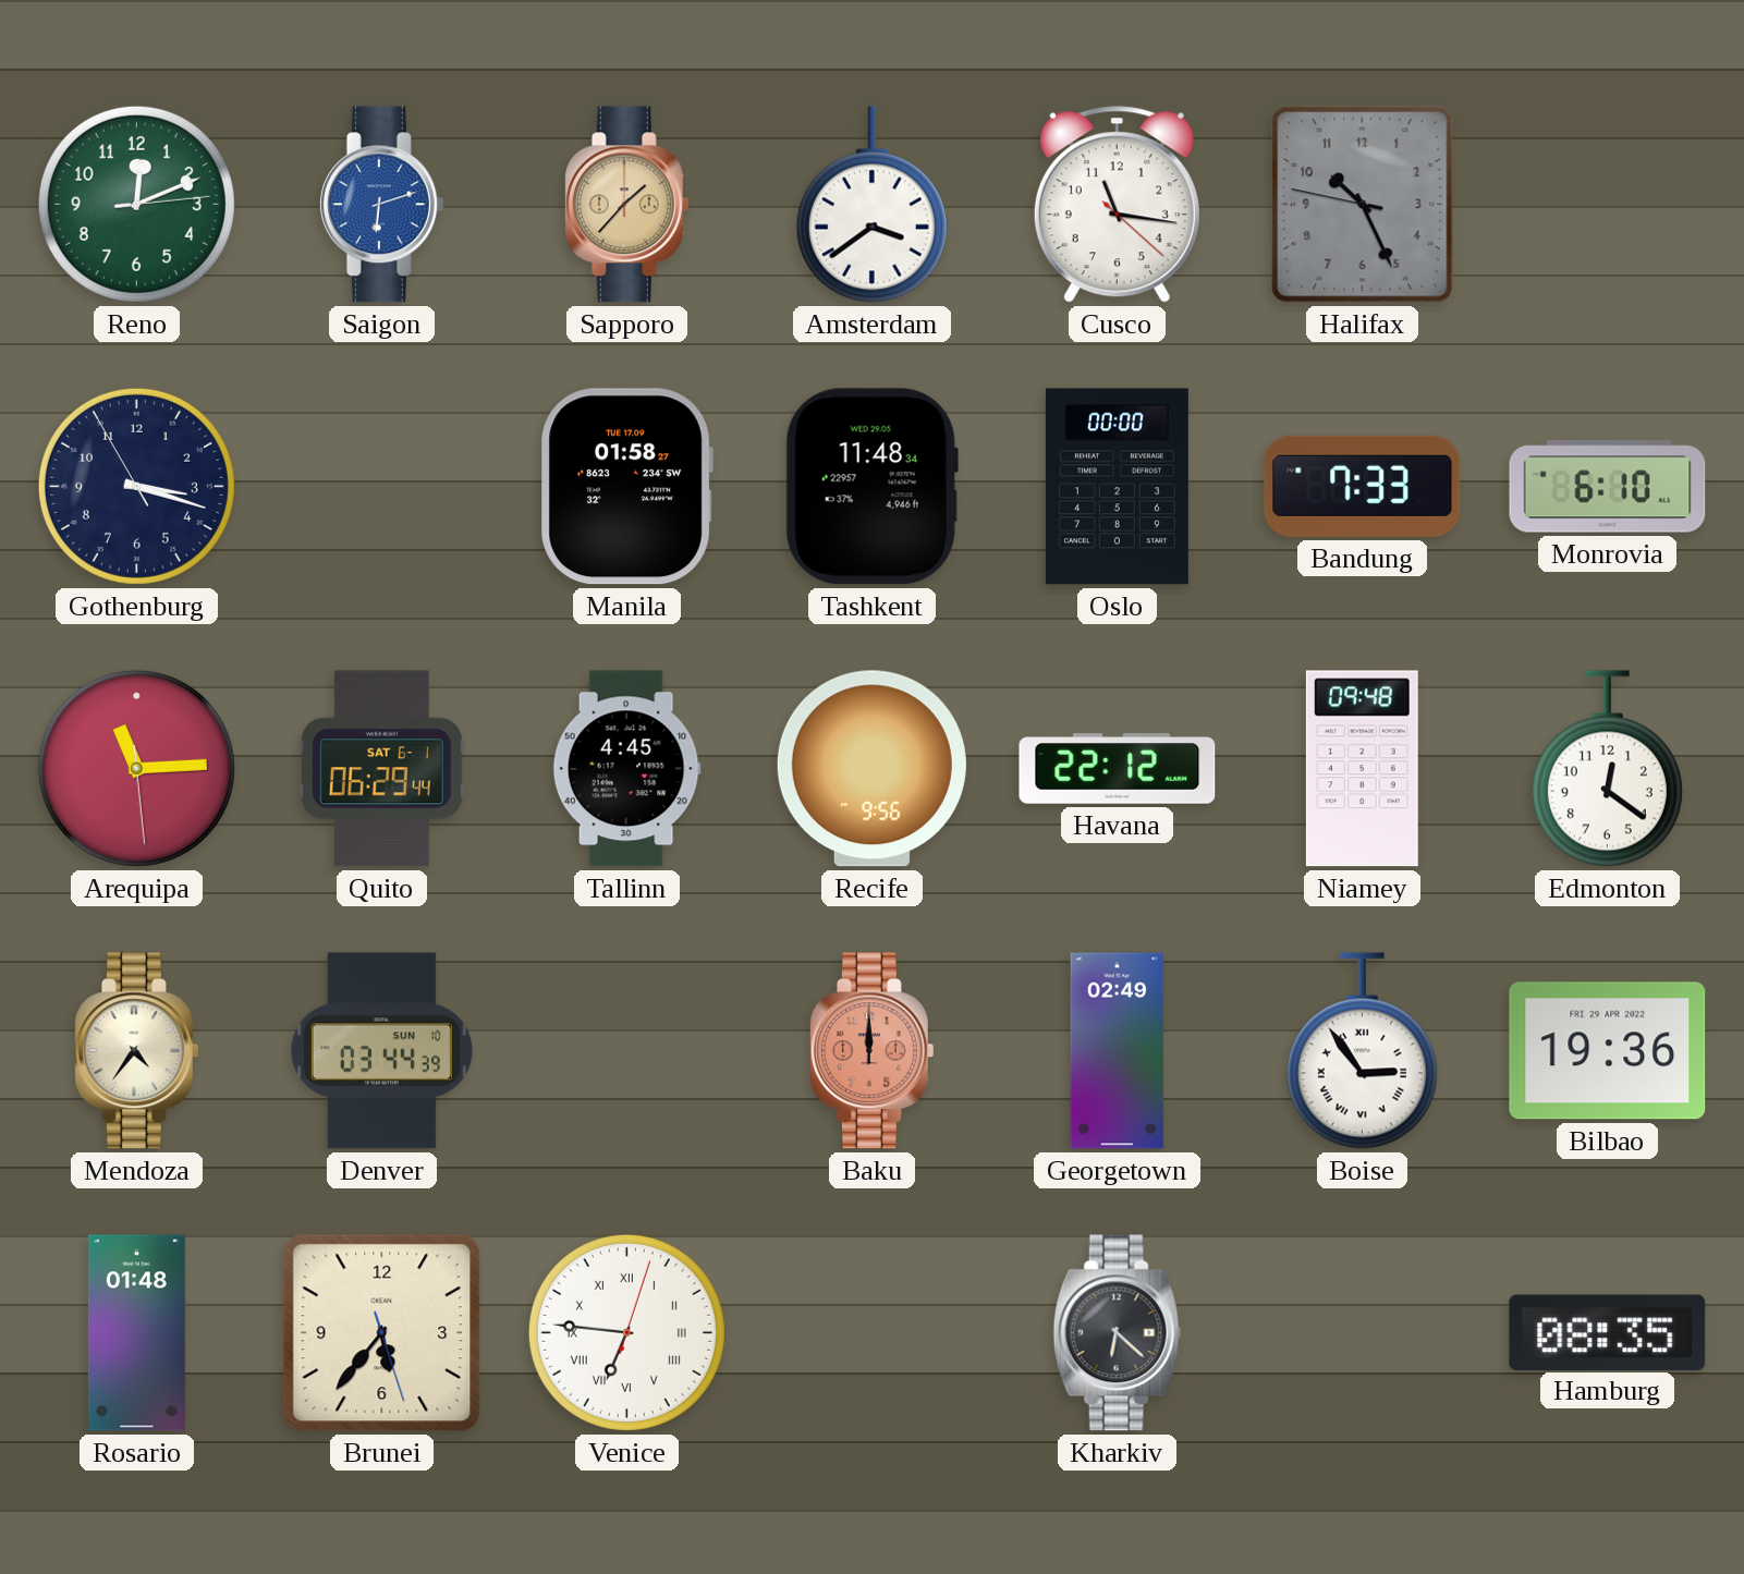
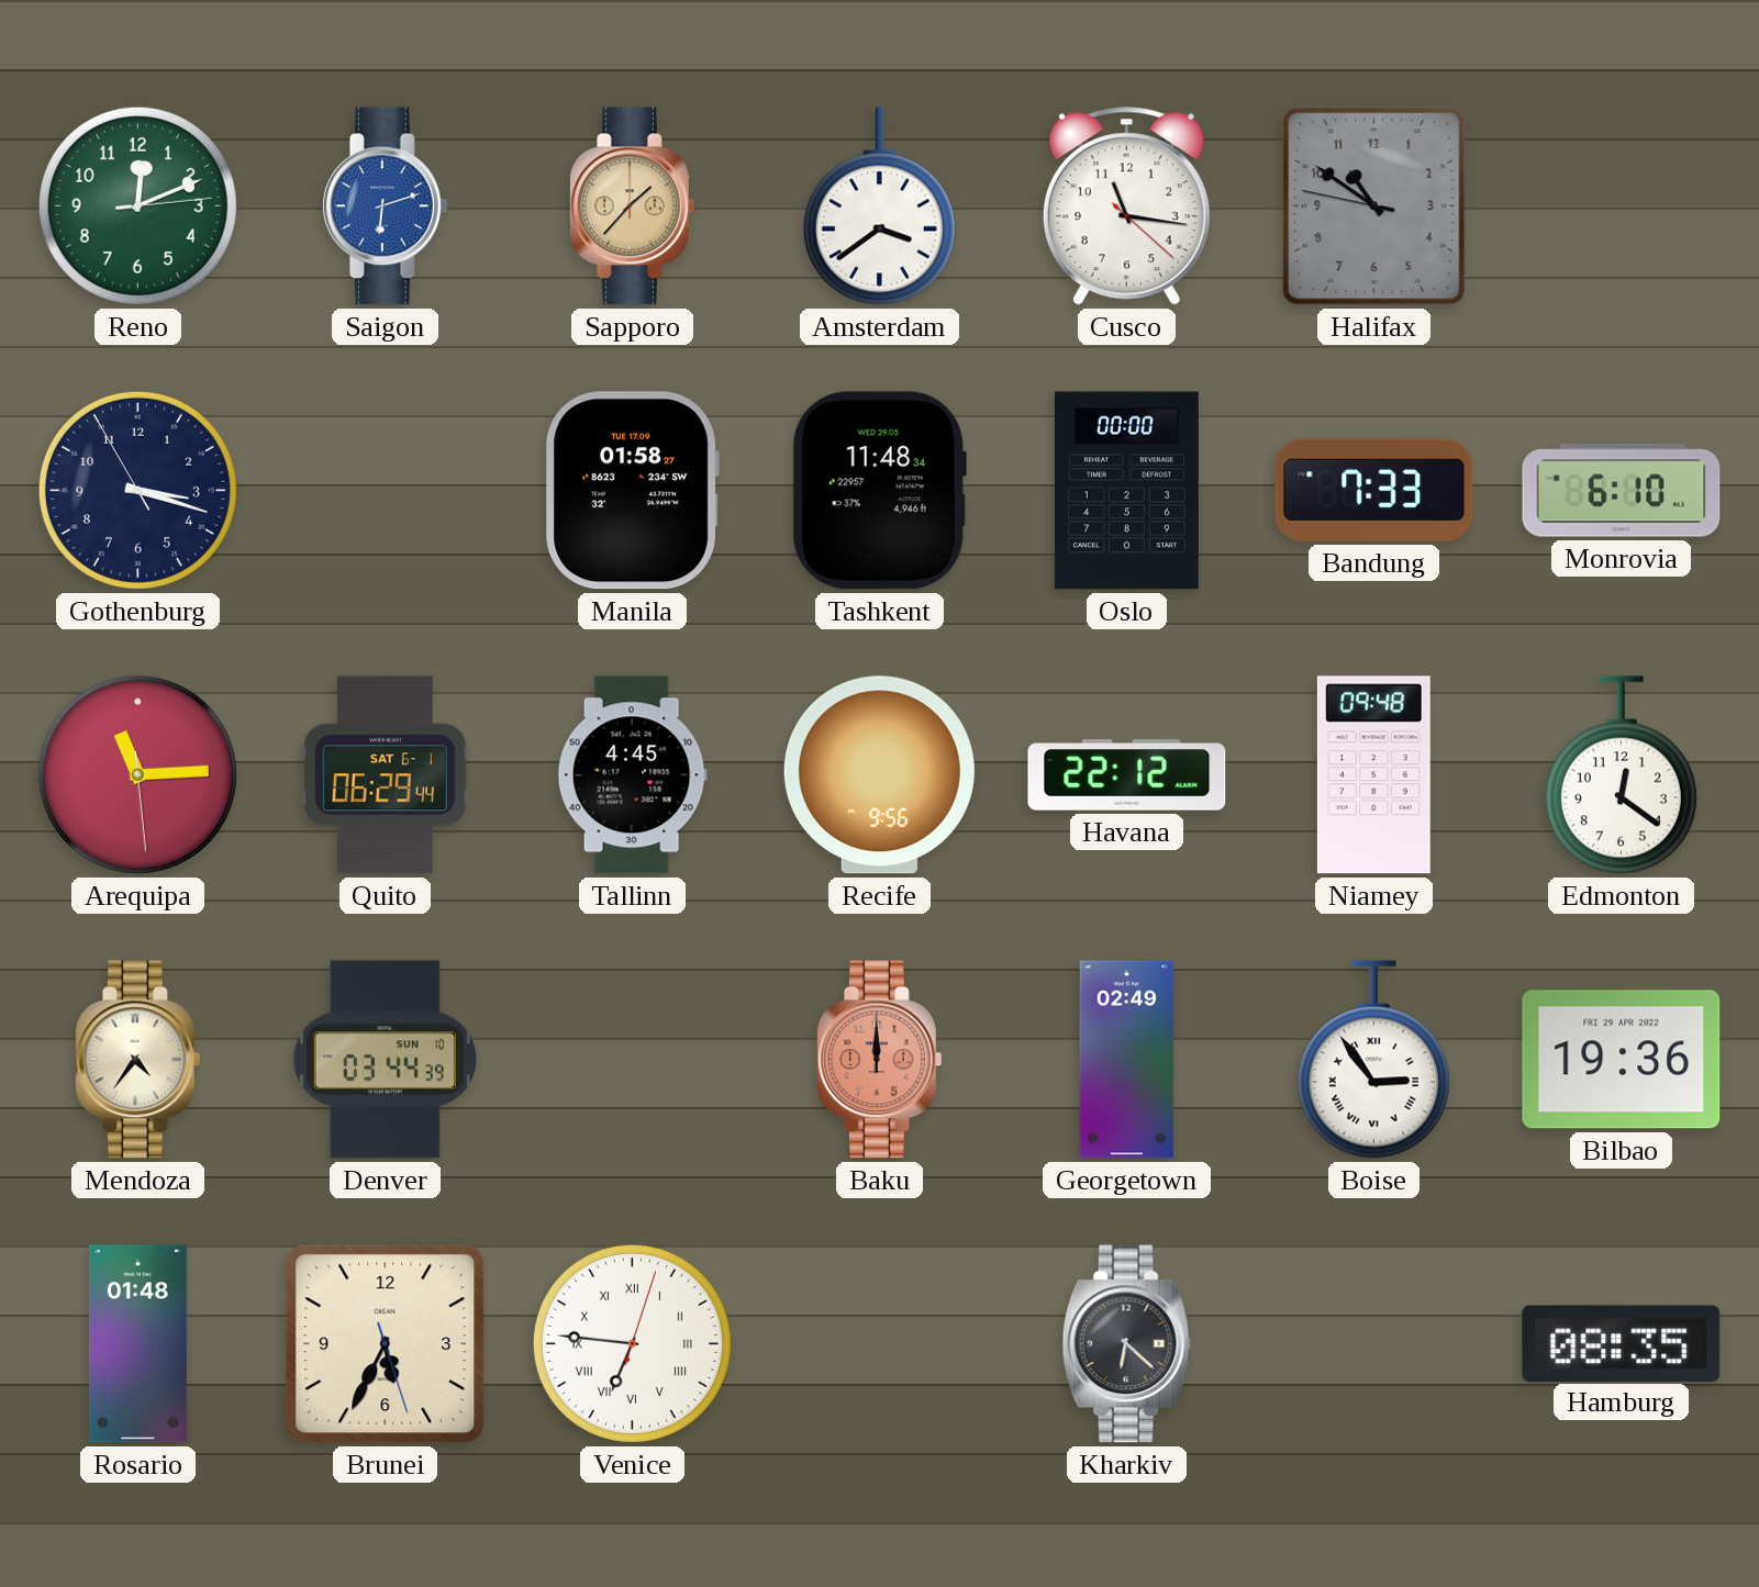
Halifax: 10:25 -> 10:50
Brunei: 5:36 -> 5:34
